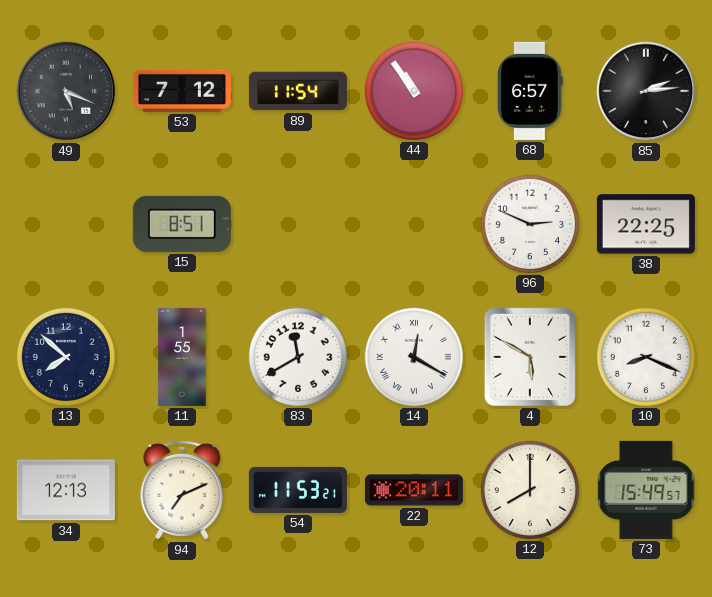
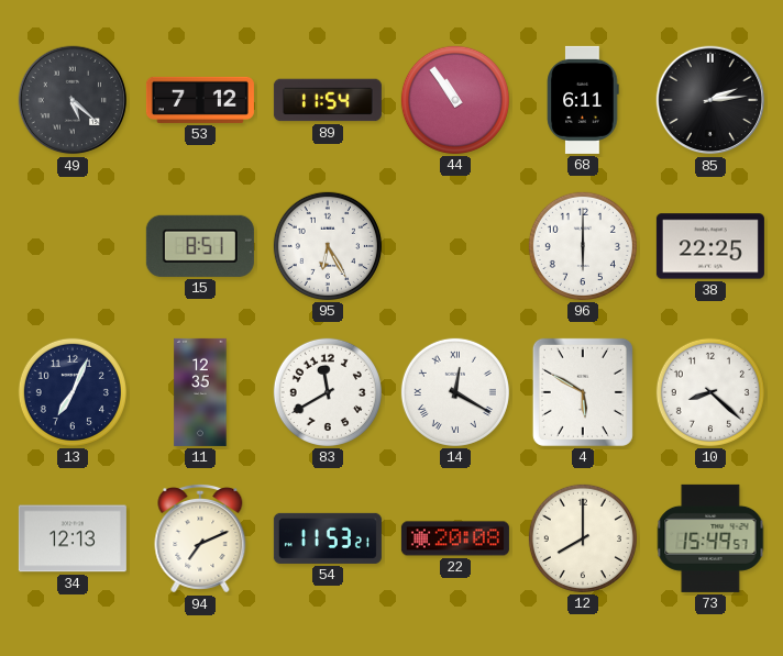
49: 5:19 -> 5:22
68: 6:57 -> 6:11
95: none -> 6:25
96: 2:49 -> 6:00
13: 7:52 -> 7:04
11: 1:55 -> 12:35
10: 8:19 -> 8:22
22: 20:11 -> 20:08
